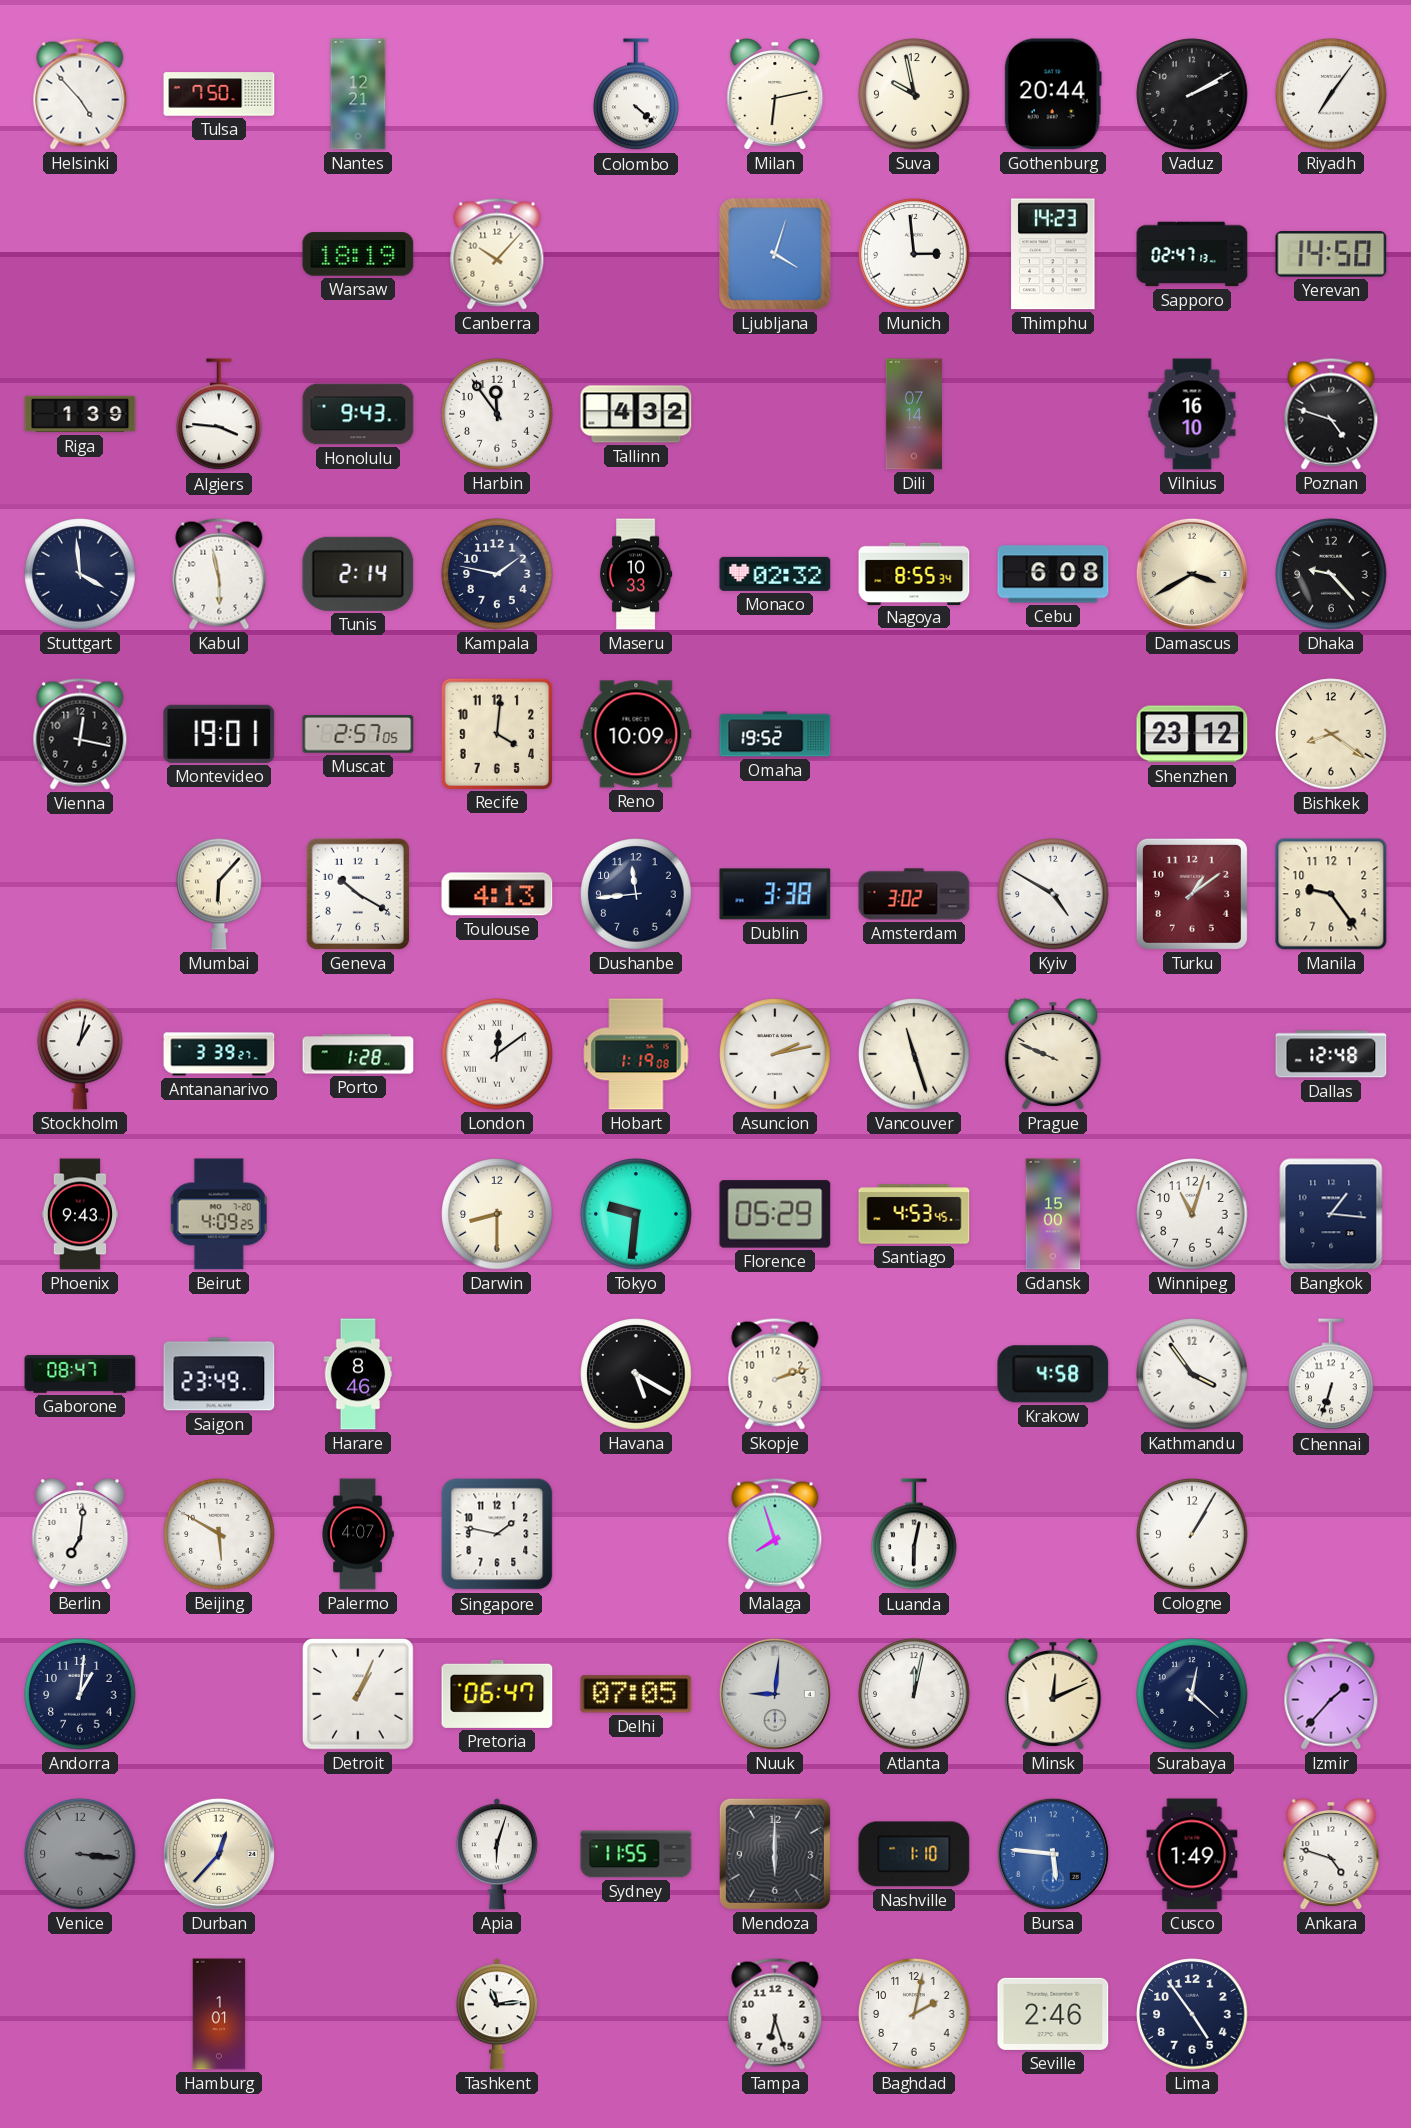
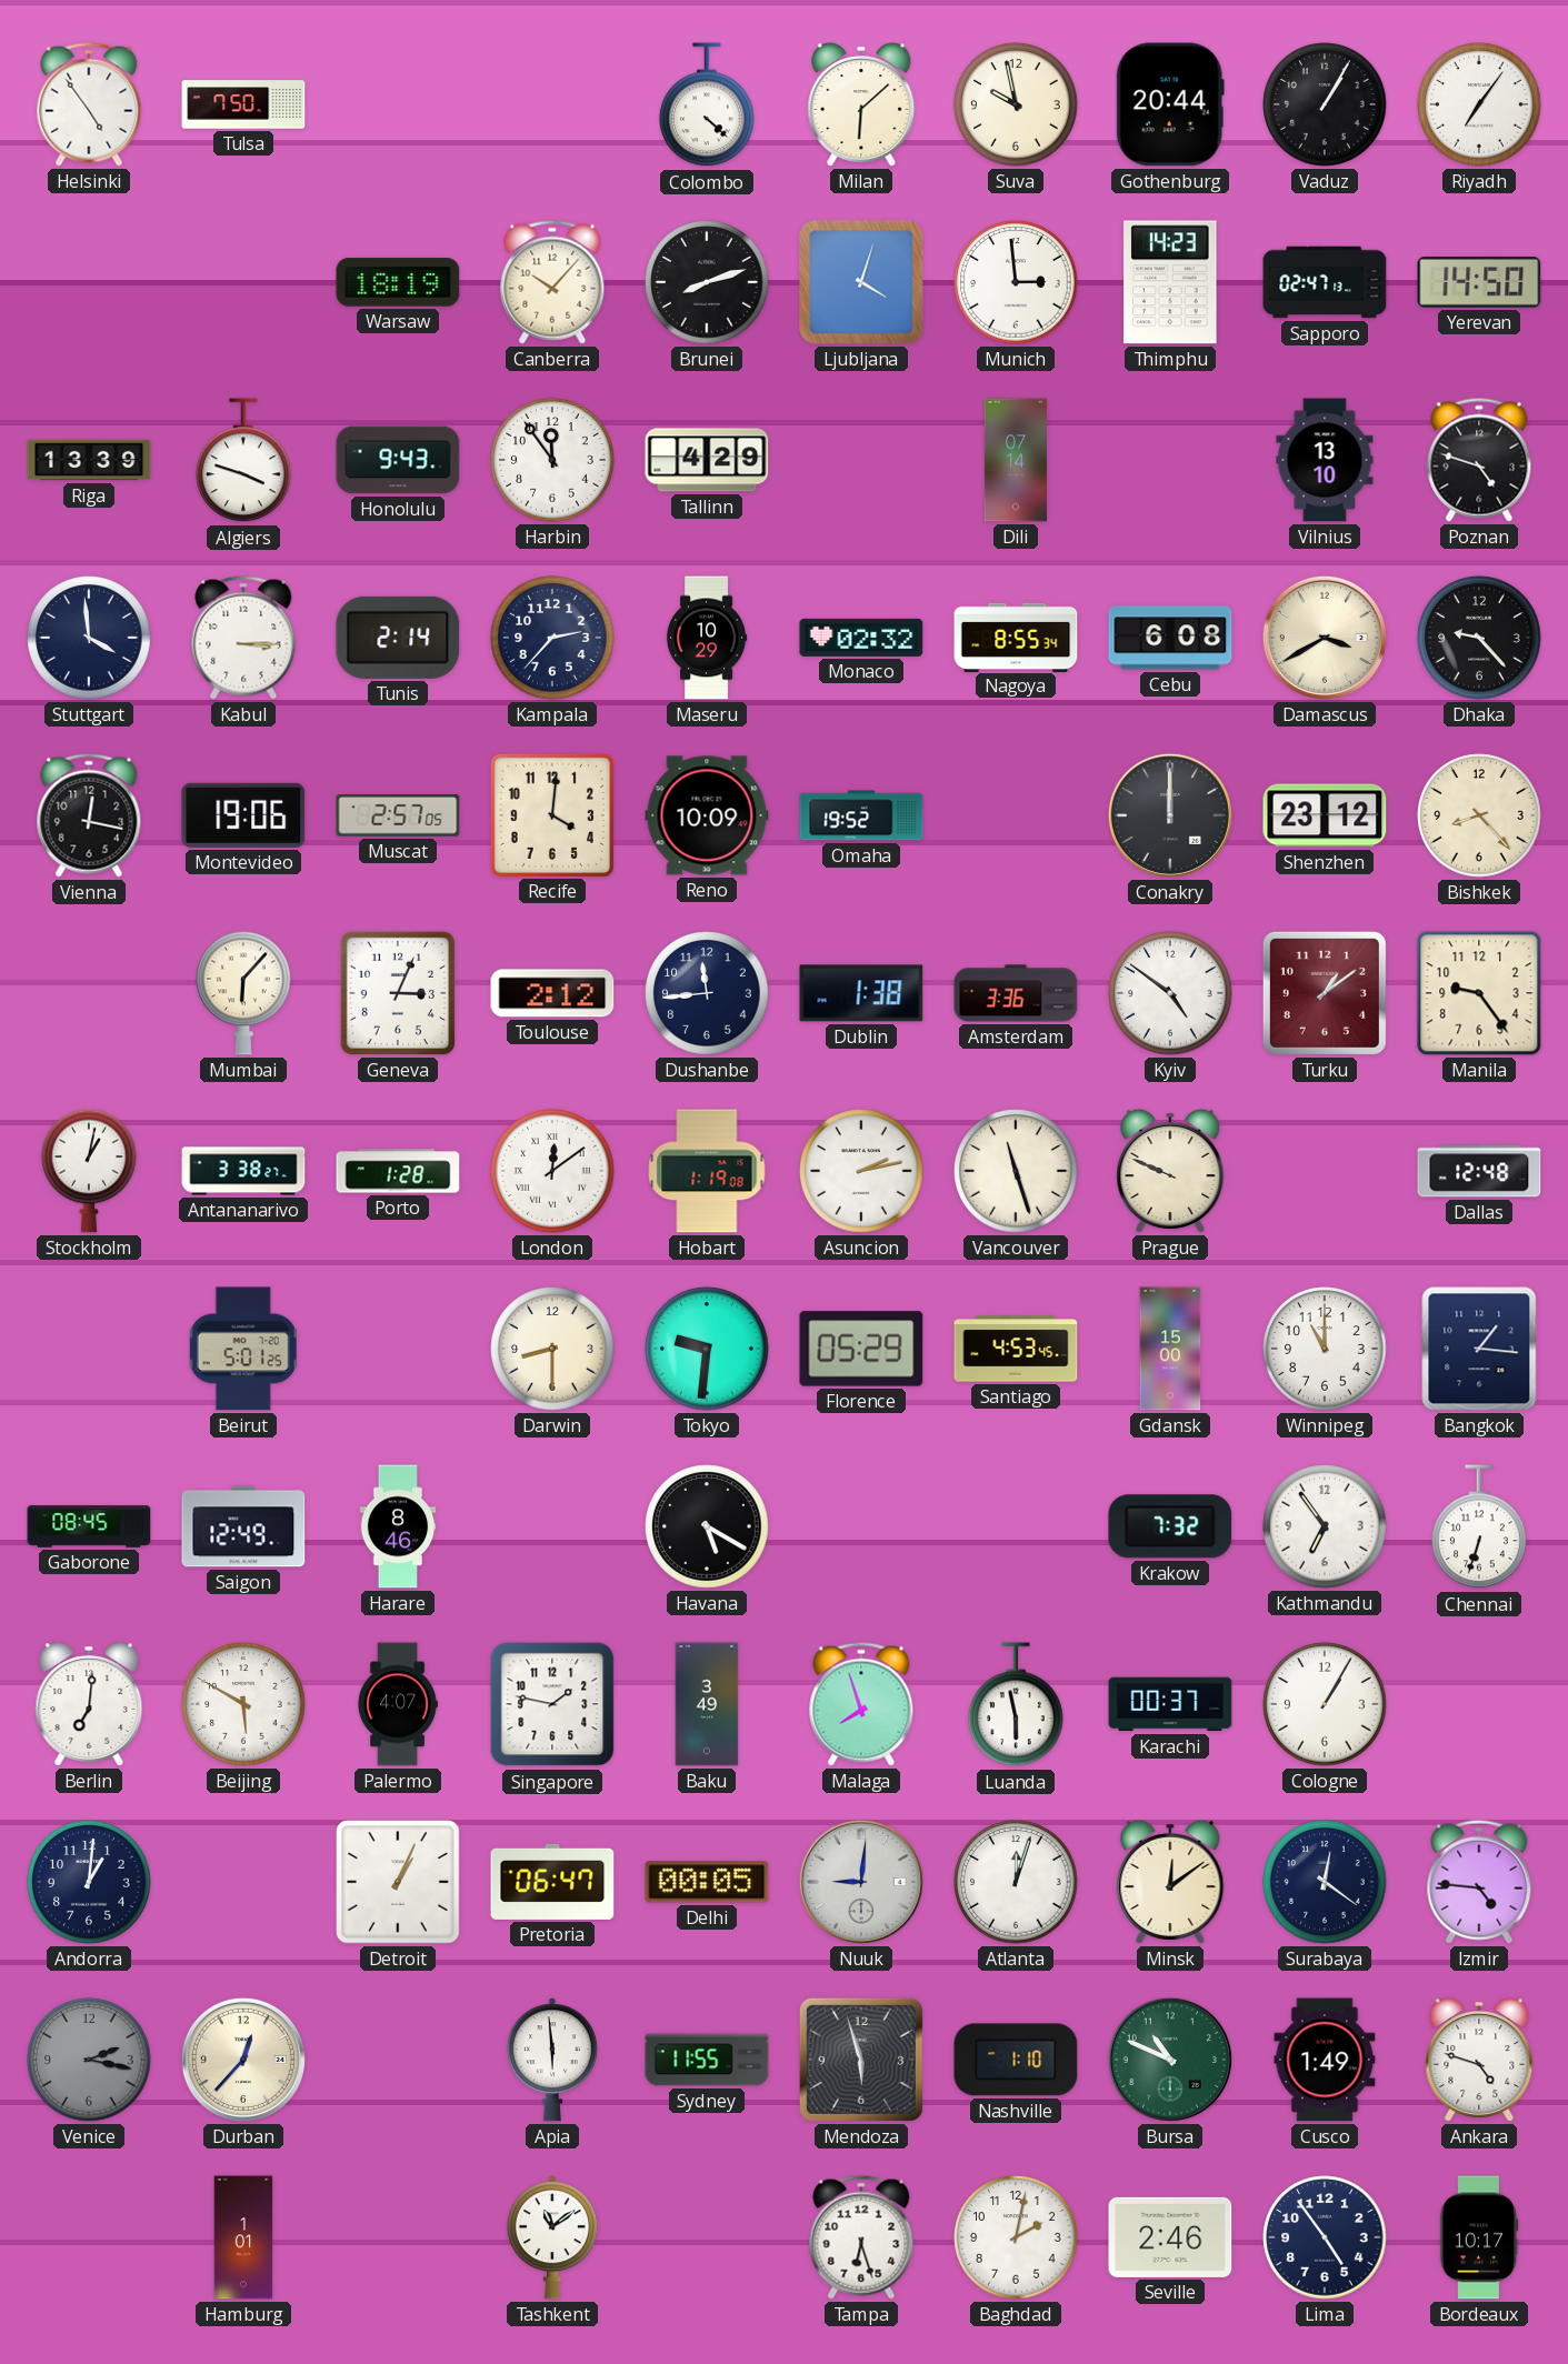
Helsinki: 4:53 -> 4:54
Nantes: 12:21 -> none
Milan: 6:13 -> 6:08
Vaduz: 2:10 -> 1:05
Brunei: none -> 8:12
Riga: 1:39 -> 13:39
Algiers: 3:46 -> 3:48
Tallinn: 4:32 -> 4:29
Vilnius: 16:10 -> 13:10
Kabul: 5:58 -> 3:15
Kampala: 1:47 -> 2:37
Maseru: 10:33 -> 10:29
Montevideo: 19:01 -> 19:06
Conakry: none -> 12:00
Bishkek: 8:21 -> 8:23
Geneva: 10:20 -> 3:04
Toulouse: 4:13 -> 2:12
Dublin: 3:38 -> 1:38
Amsterdam: 3:02 -> 3:36
Kyiv: 4:50 -> 4:51
Antananarivo: 3:39 -> 3:38
Phoenix: 9:43 -> none
Beirut: 4:09 -> 5:01
Winnipeg: 11:03 -> 11:00
Gaborone: 08:47 -> 08:45
Saigon: 23:49 -> 12:49
Skopje: 2:12 -> none
Krakow: 4:58 -> 7:32
Kathmandu: 3:54 -> 6:54
Baku: none -> 3:49
Luanda: 6:02 -> 5:58
Karachi: none -> 00:37
Delhi: 07:05 -> 00:05
Atlanta: 12:02 -> 12:03
Minsk: 12:11 -> 12:09
Surabaya: 12:22 -> 12:21
Izmir: 1:37 -> 4:46
Venice: 3:16 -> 2:17
Apia: 6:03 -> 5:59
Mendoza: 6:00 -> 5:57
Bursa: 5:46 -> 10:49
Bursa dial: blue -> green
Tashkent: 11:14 -> 11:09
Bordeaux: none -> 10:17
